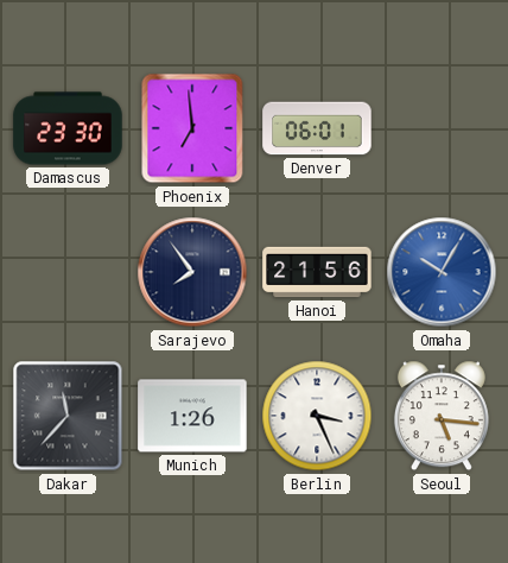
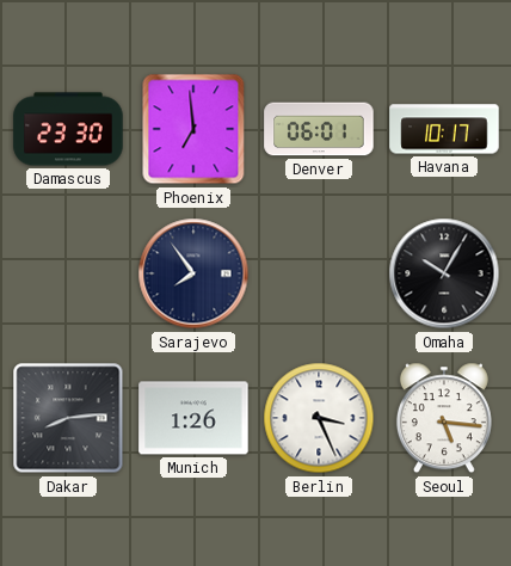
Havana: none -> 10:17
Hanoi: 21:56 -> none
Omaha dial: blue -> black
Dakar: 11:37 -> 8:14
